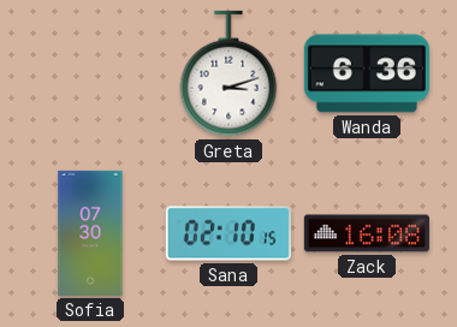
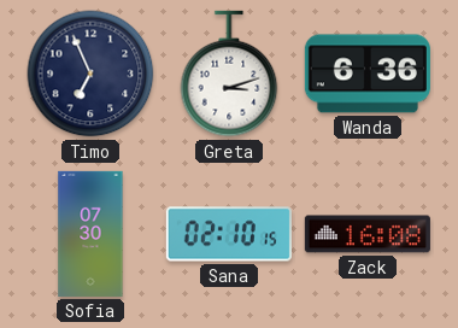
Timo: none -> 6:56
